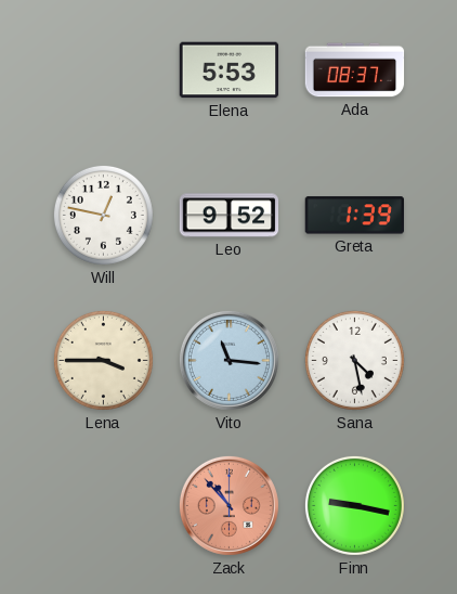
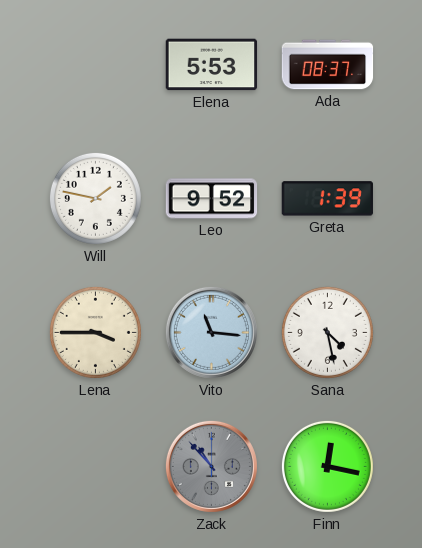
Will: 12:47 -> 1:47
Zack dial: salmon -> grey
Finn: 9:17 -> 12:17
